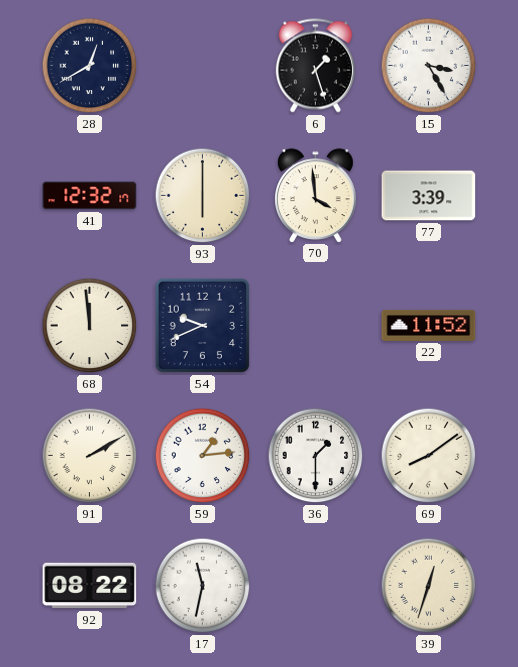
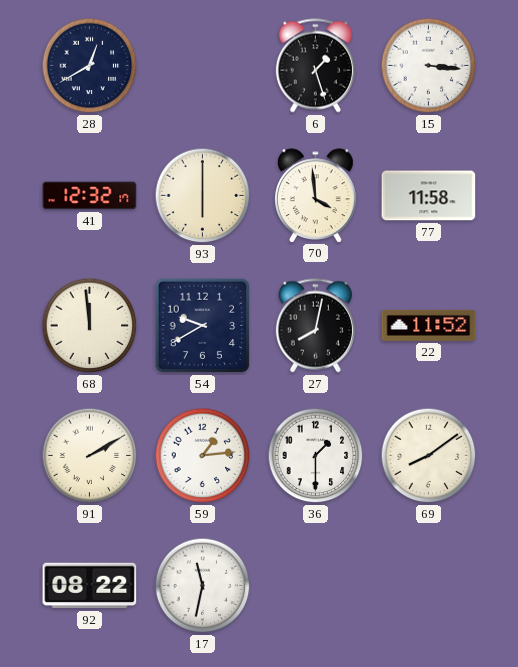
15: 3:25 -> 3:16
77: 3:39 -> 11:58
54: 9:41 -> 9:40
27: none -> 8:02
39: 12:33 -> none
